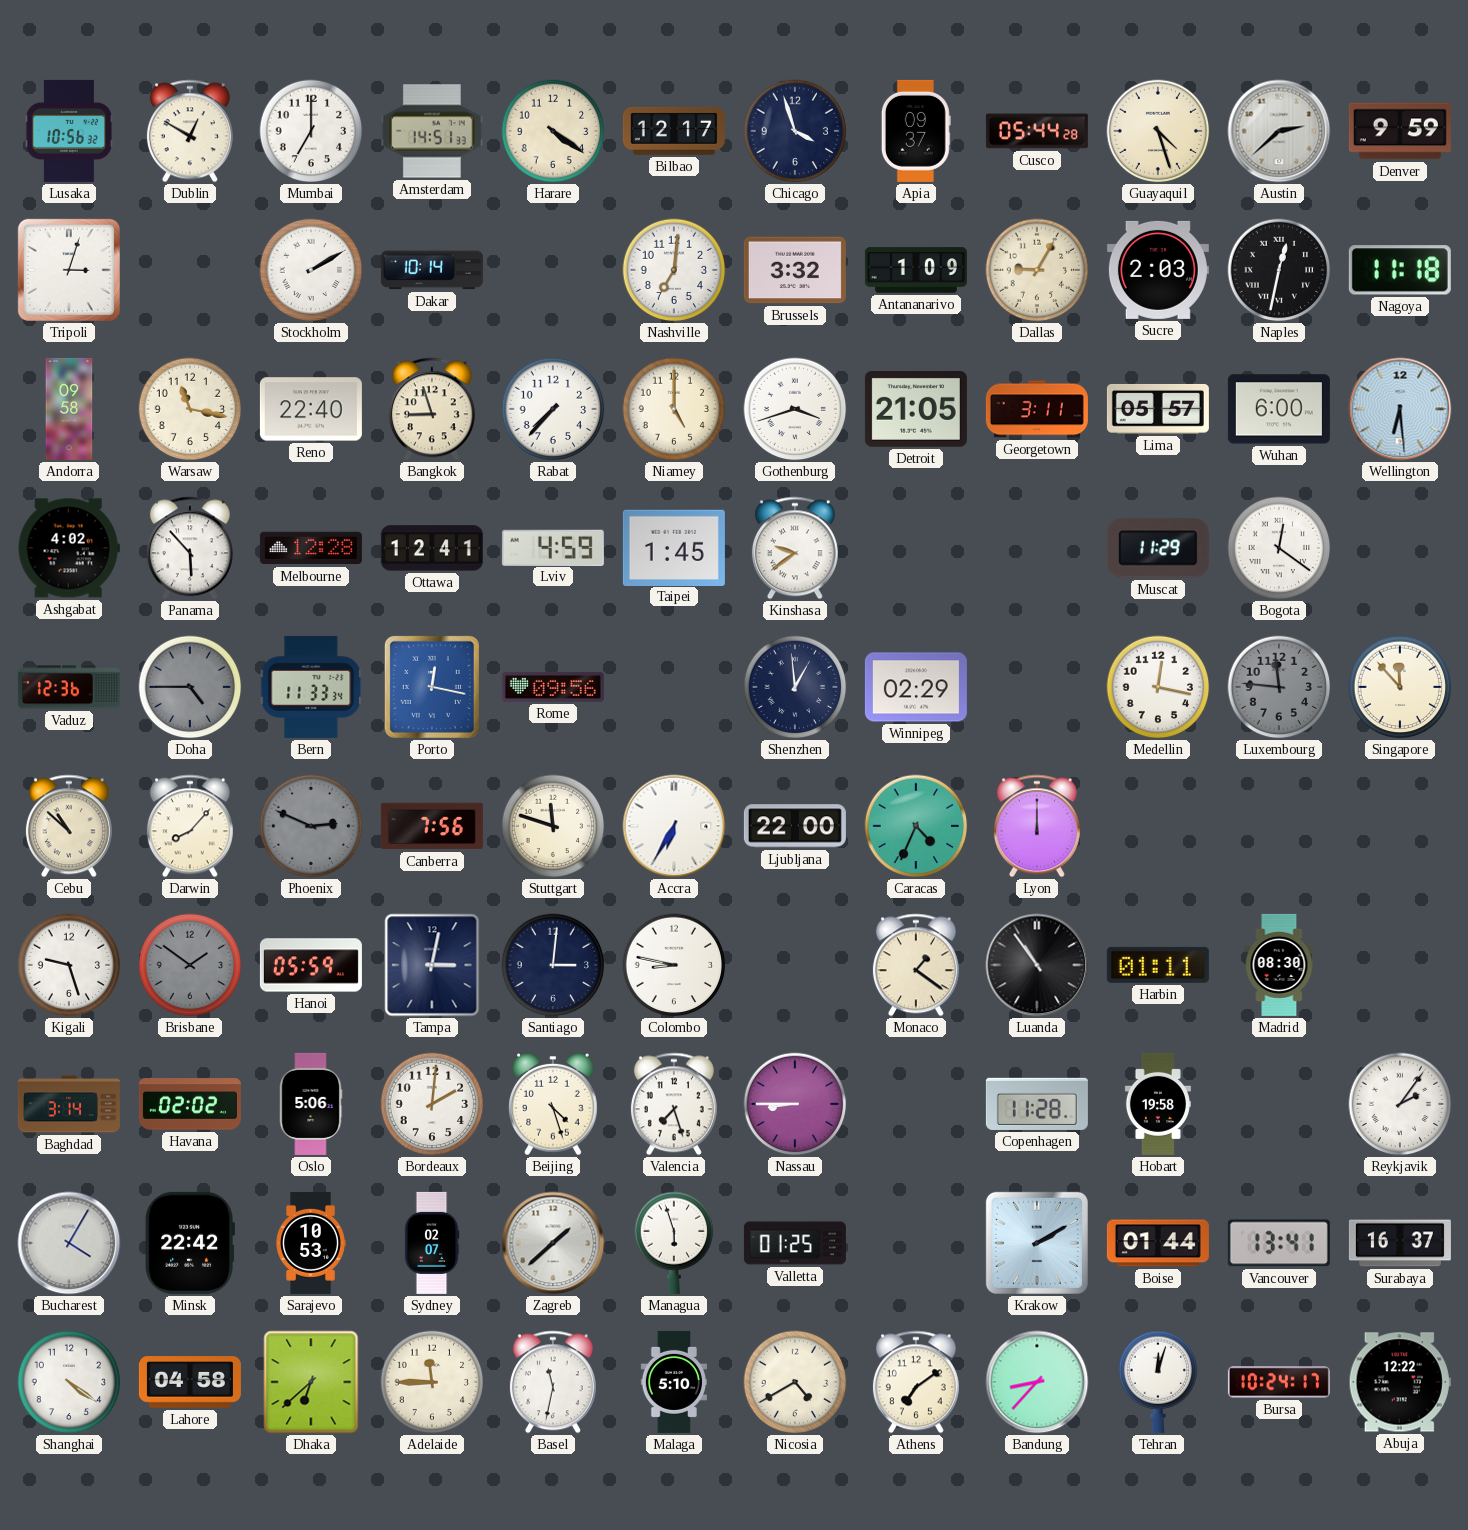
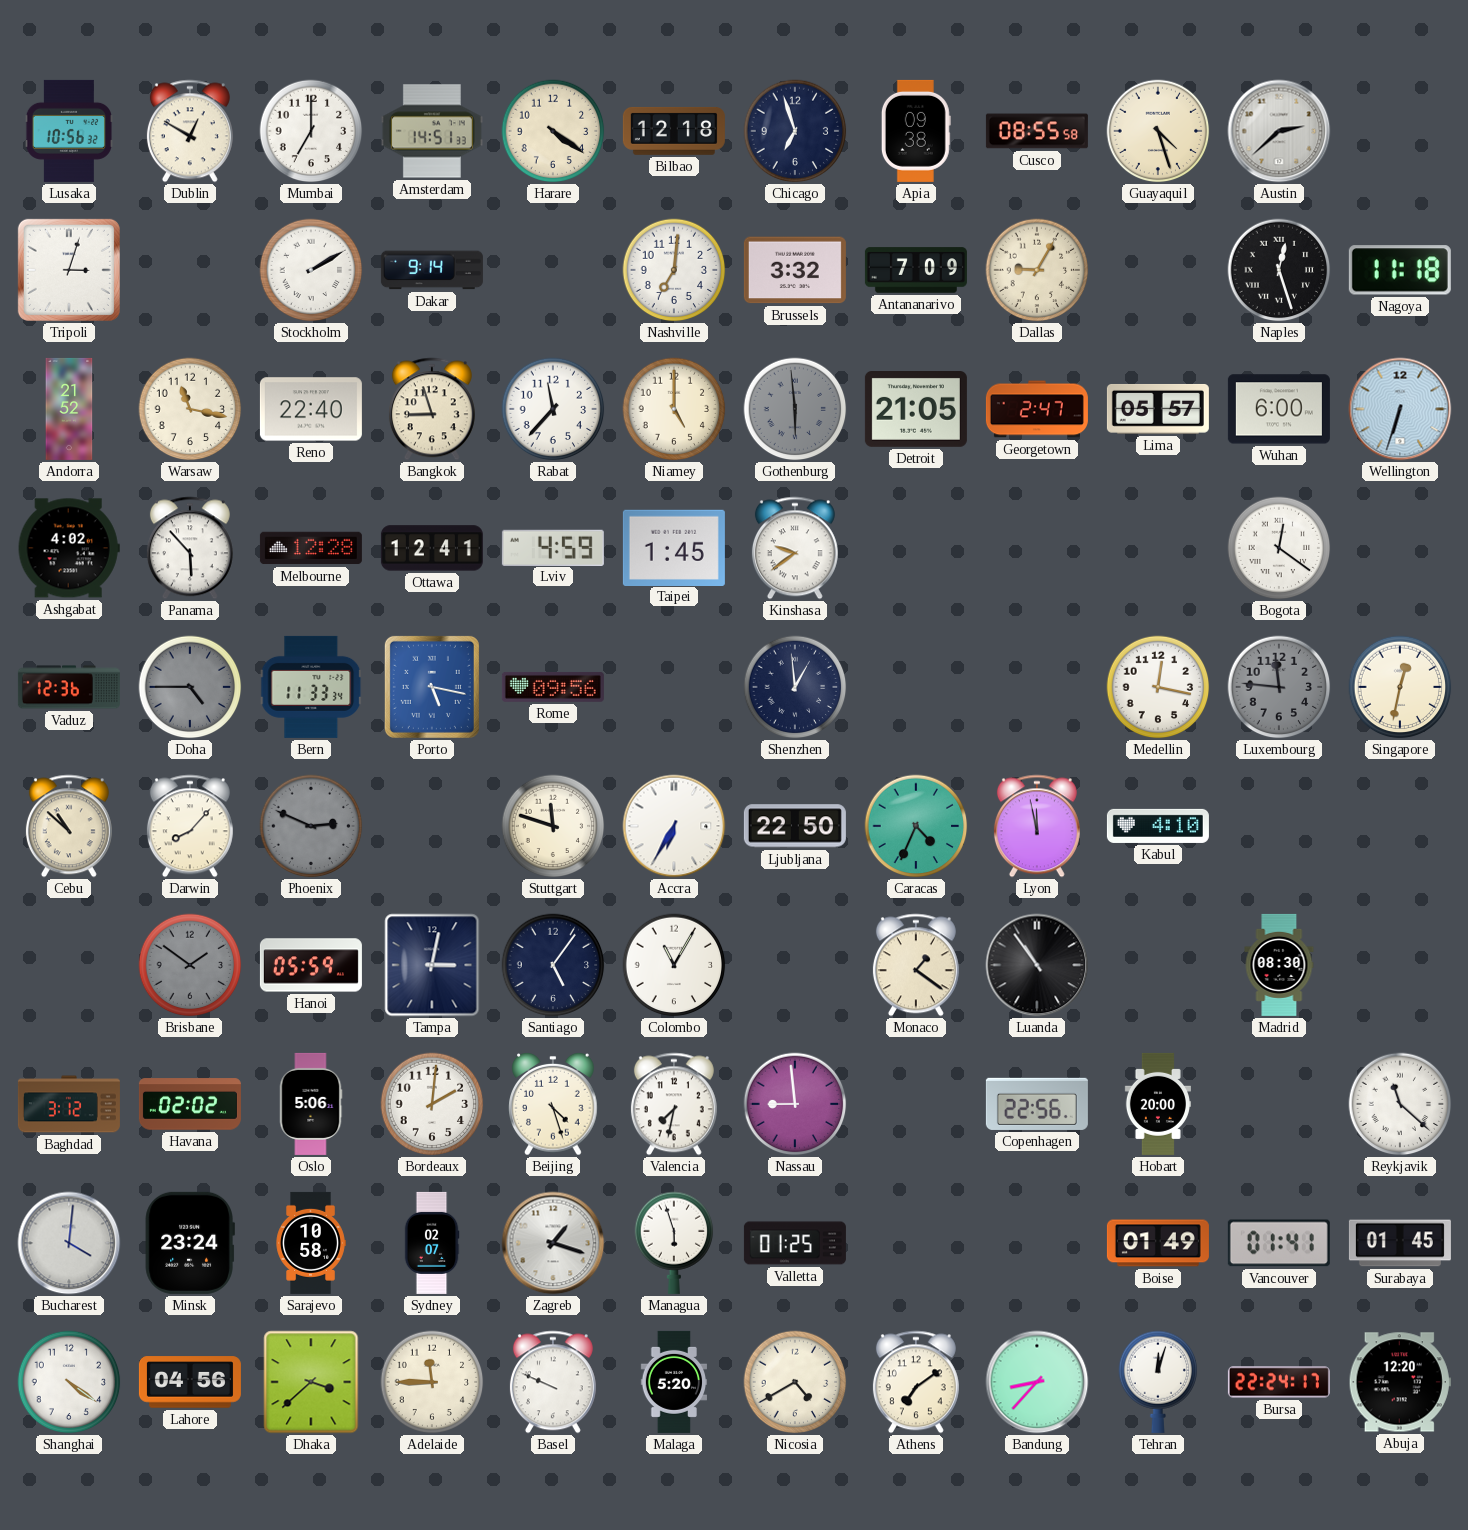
Bilbao: 12:17 -> 12:18
Chicago: 3:57 -> 6:57
Apia: 09:37 -> 09:38
Cusco: 05:44 -> 08:55
Denver: 9:59 -> none
Dakar: 10:14 -> 9:14
Antananarivo: 1:09 -> 7:09
Sucre: 2:03 -> none
Naples: 12:32 -> 12:27
Andorra: 09:58 -> 21:52
Rabat: 7:37 -> 11:37
Gothenburg: 3:42 -> 5:59
Gothenburg dial: white -> grey
Georgetown: 3:11 -> 2:47
Wellington: 6:29 -> 6:33
Muscat: 11:29 -> none
Porto: 12:17 -> 5:17
Winnipeg: 02:29 -> none
Singapore: 11:53 -> 12:32
Canberra: 7:56 -> none
Ljubljana: 22:00 -> 22:50
Lyon: 12:00 -> 11:58
Kabul: none -> 4:10
Kigali: 9:27 -> none
Santiago: 3:01 -> 5:06
Colombo: 8:47 -> 11:05
Harbin: 01:11 -> none
Baghdad: 3:14 -> 3:12
Valencia: 7:27 -> 7:32
Nassau: 8:45 -> 8:59
Copenhagen: 11:28 -> 22:56
Hobart: 19:58 -> 20:00
Reykjavik: 2:06 -> 11:22
Bucharest: 4:05 -> 4:01
Minsk: 22:42 -> 23:24
Sarajevo: 10:53 -> 10:58
Zagreb: 1:38 -> 1:18
Krakow: 2:10 -> none
Boise: 01:44 -> 01:49
Vancouver: 13:41 -> 01:41
Surabaya: 16:37 -> 01:45
Lahore: 04:58 -> 04:56
Dhaka: 6:38 -> 3:38
Basel: 11:32 -> 9:49
Malaga: 5:10 -> 5:20
Bursa: 10:24 -> 22:24
Abuja: 12:22 -> 12:20
